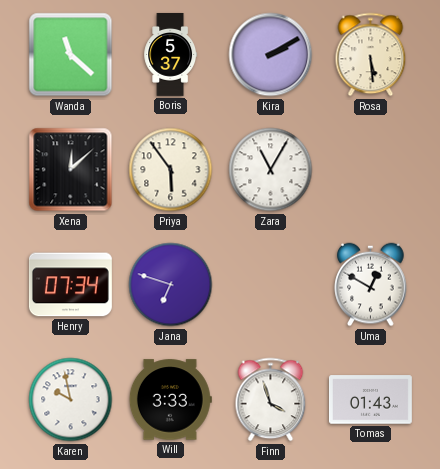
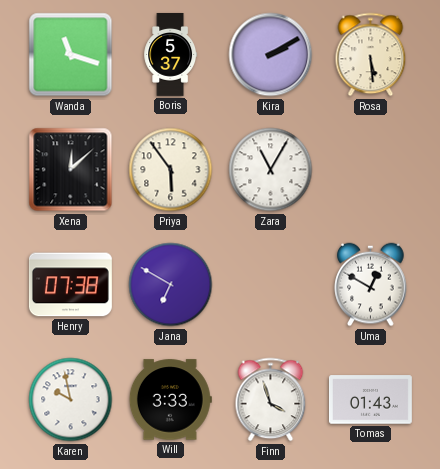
Wanda: 11:22 -> 11:18
Henry: 07:34 -> 07:38
Jana: 6:48 -> 6:50
